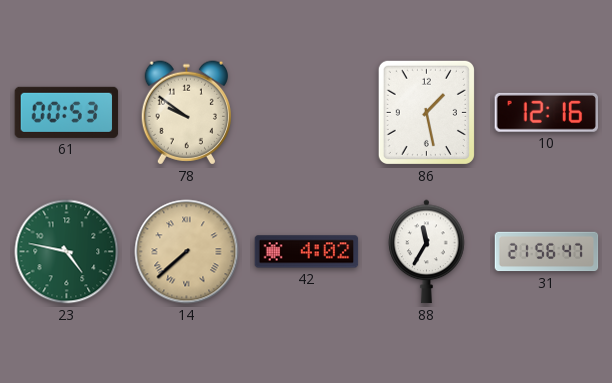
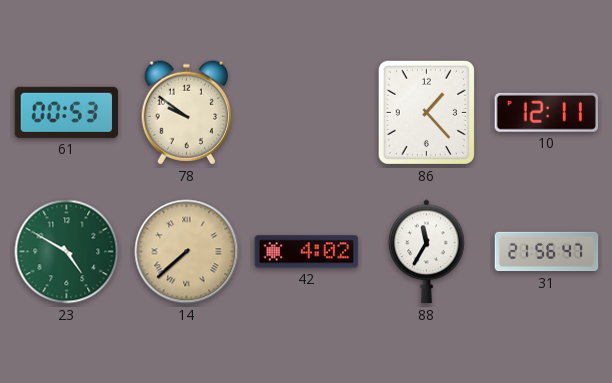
86: 1:28 -> 1:23
10: 12:16 -> 12:11
23: 4:47 -> 4:50
